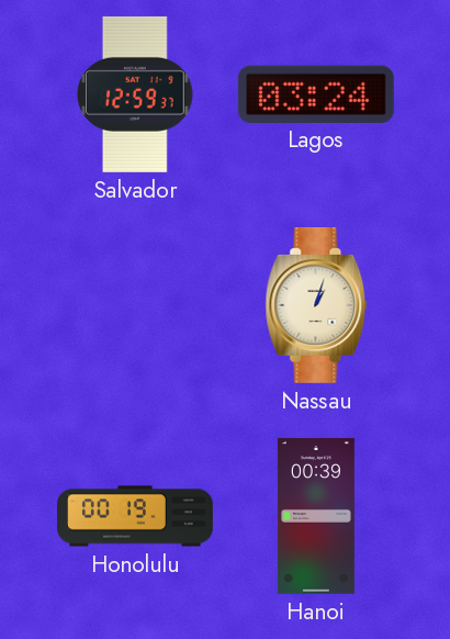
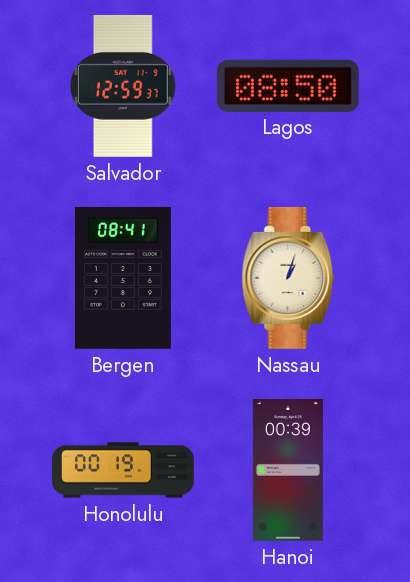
Lagos: 03:24 -> 08:50
Bergen: none -> 08:41
